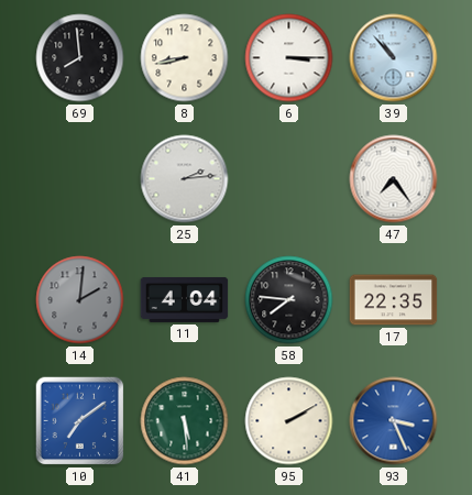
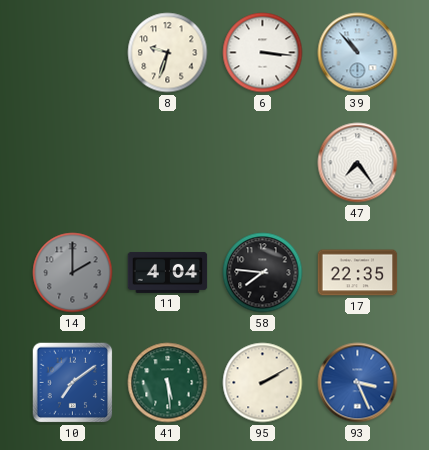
69: 7:59 -> none
8: 8:43 -> 9:33
6: 3:15 -> 3:16
25: 2:14 -> none
14: 2:01 -> 2:00
